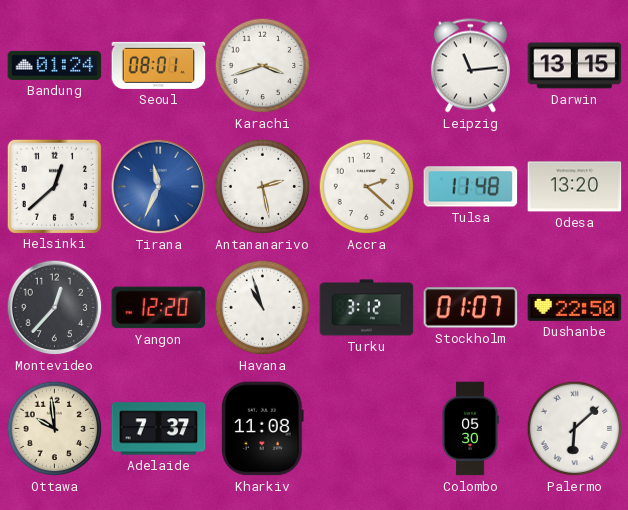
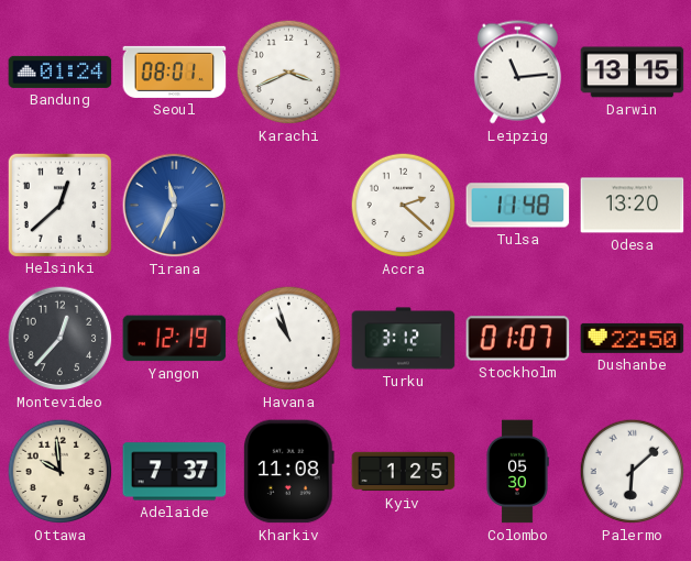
Karachi: 3:42 -> 3:41
Antananarivo: 2:28 -> none
Yangon: 12:20 -> 12:19
Kyiv: none -> 1:25
